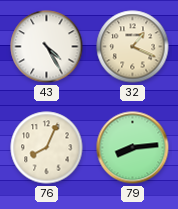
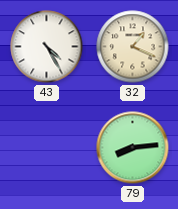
76: 8:04 -> none
